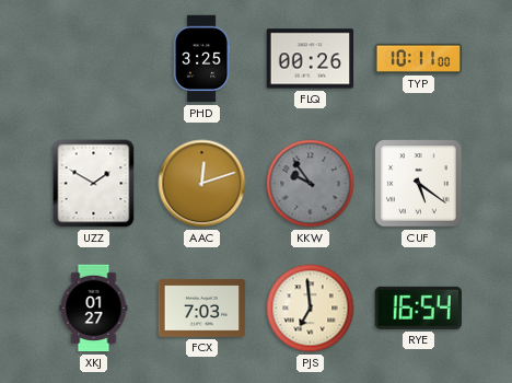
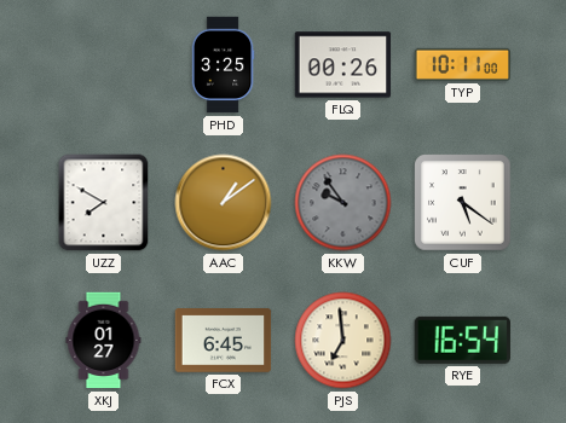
UZZ: 1:50 -> 7:50
AAC: 12:12 -> 1:09
FCX: 7:03 -> 6:45
